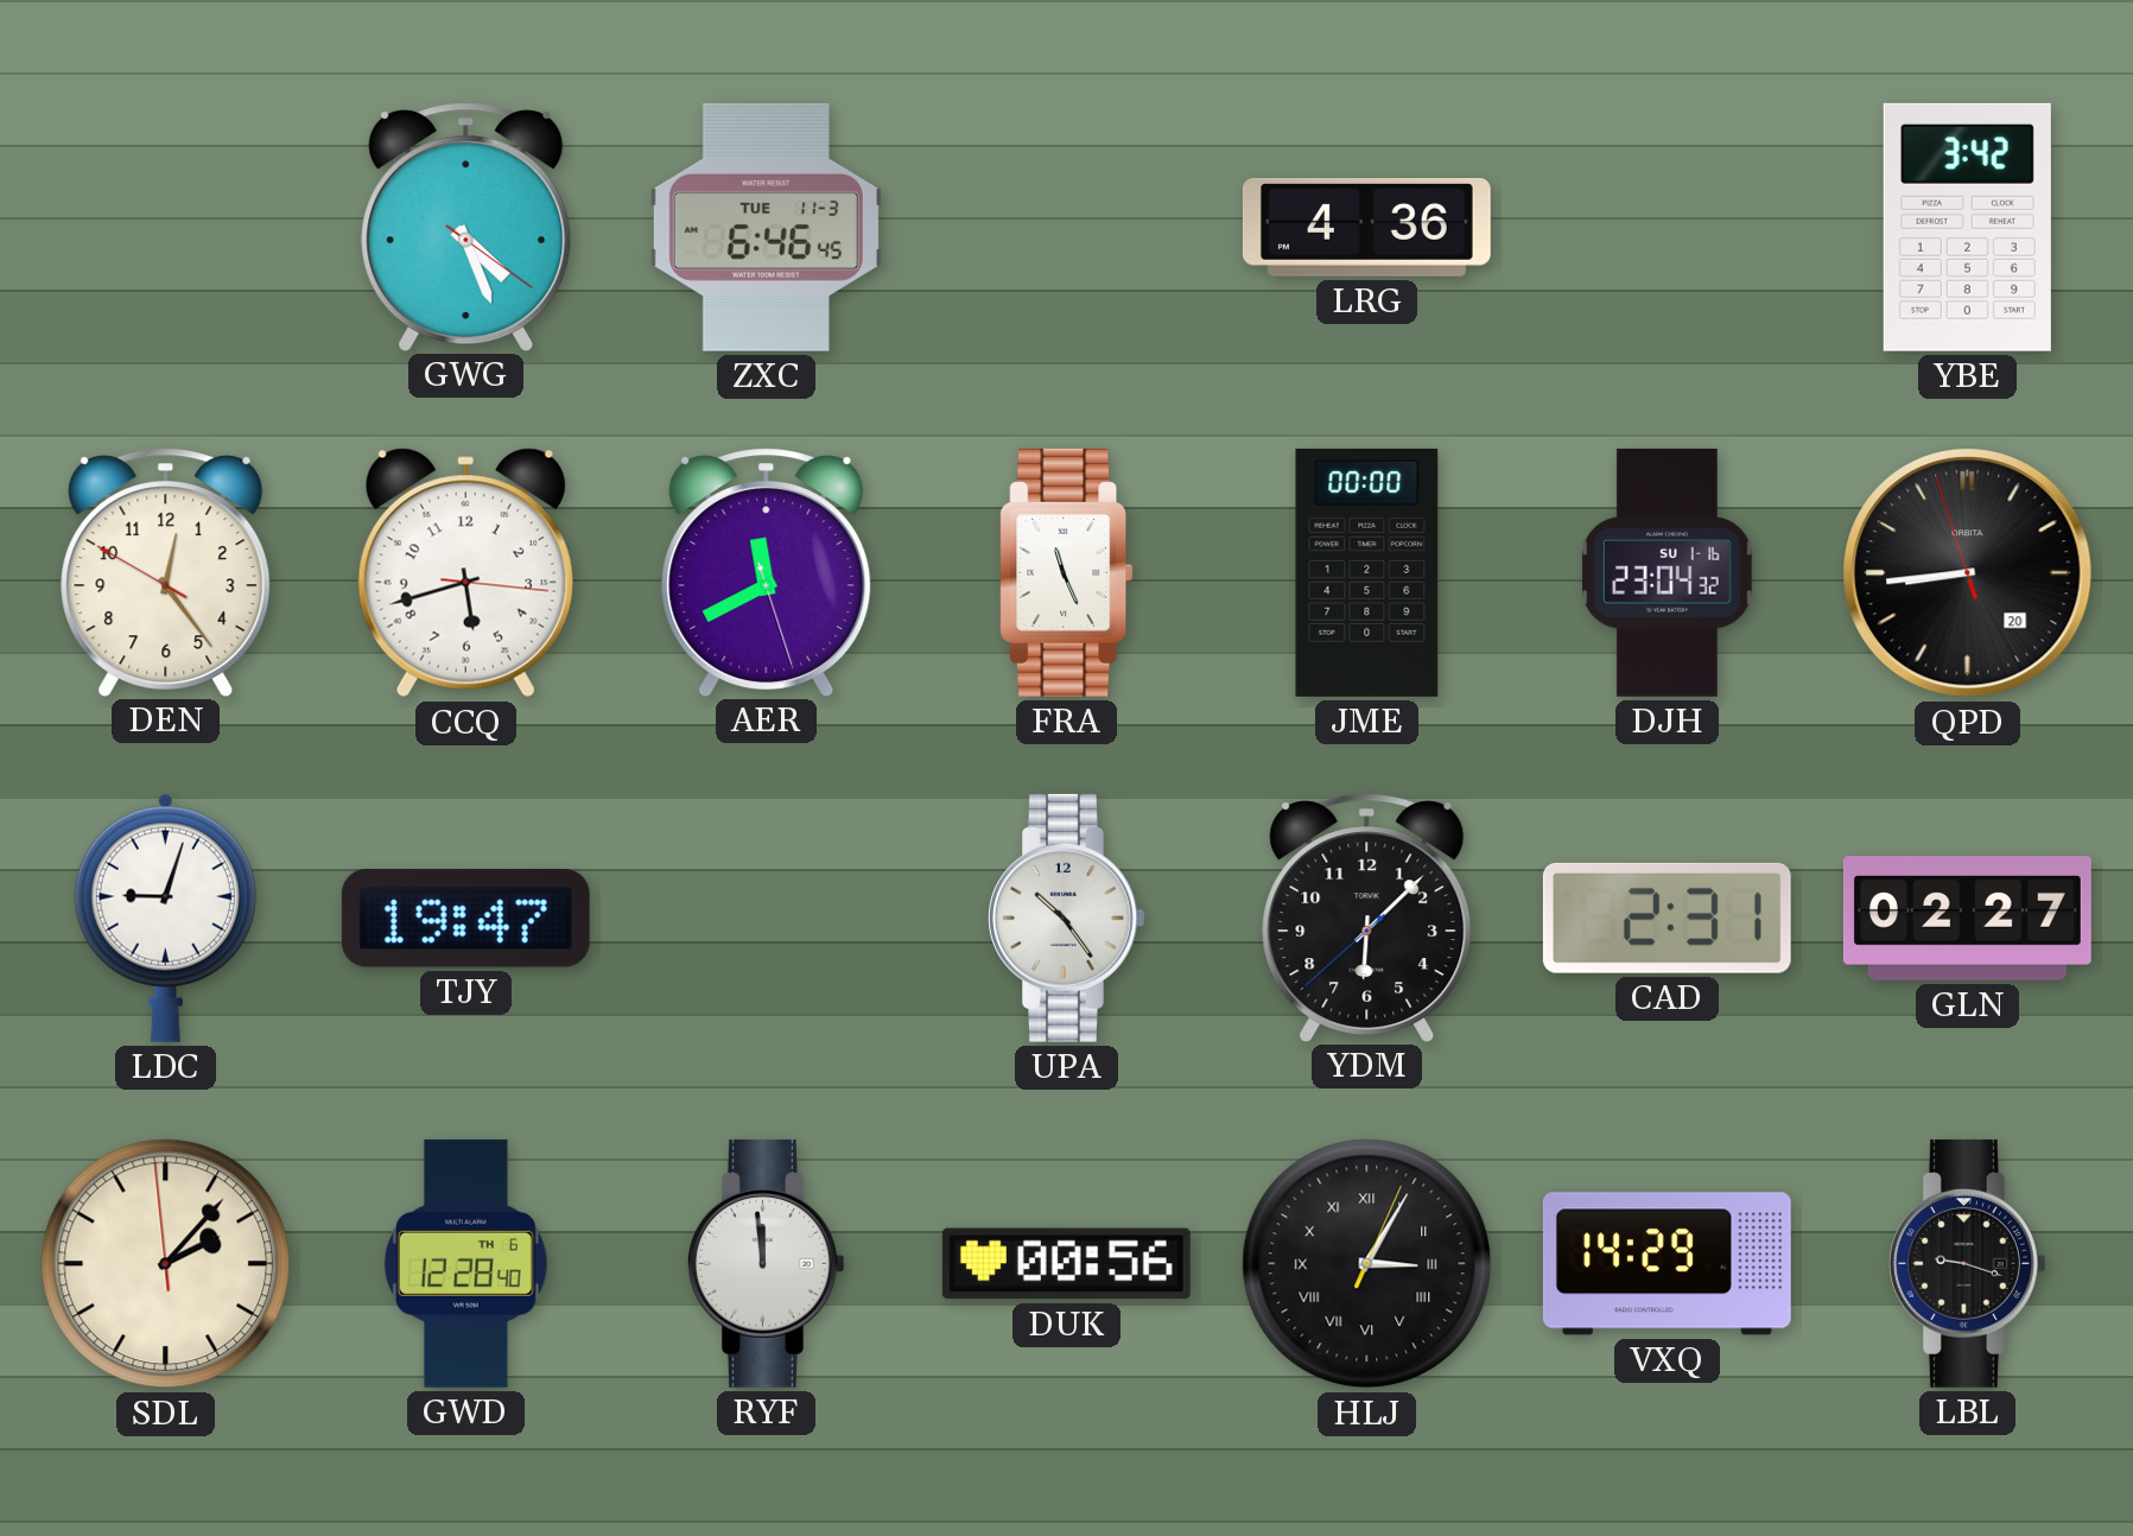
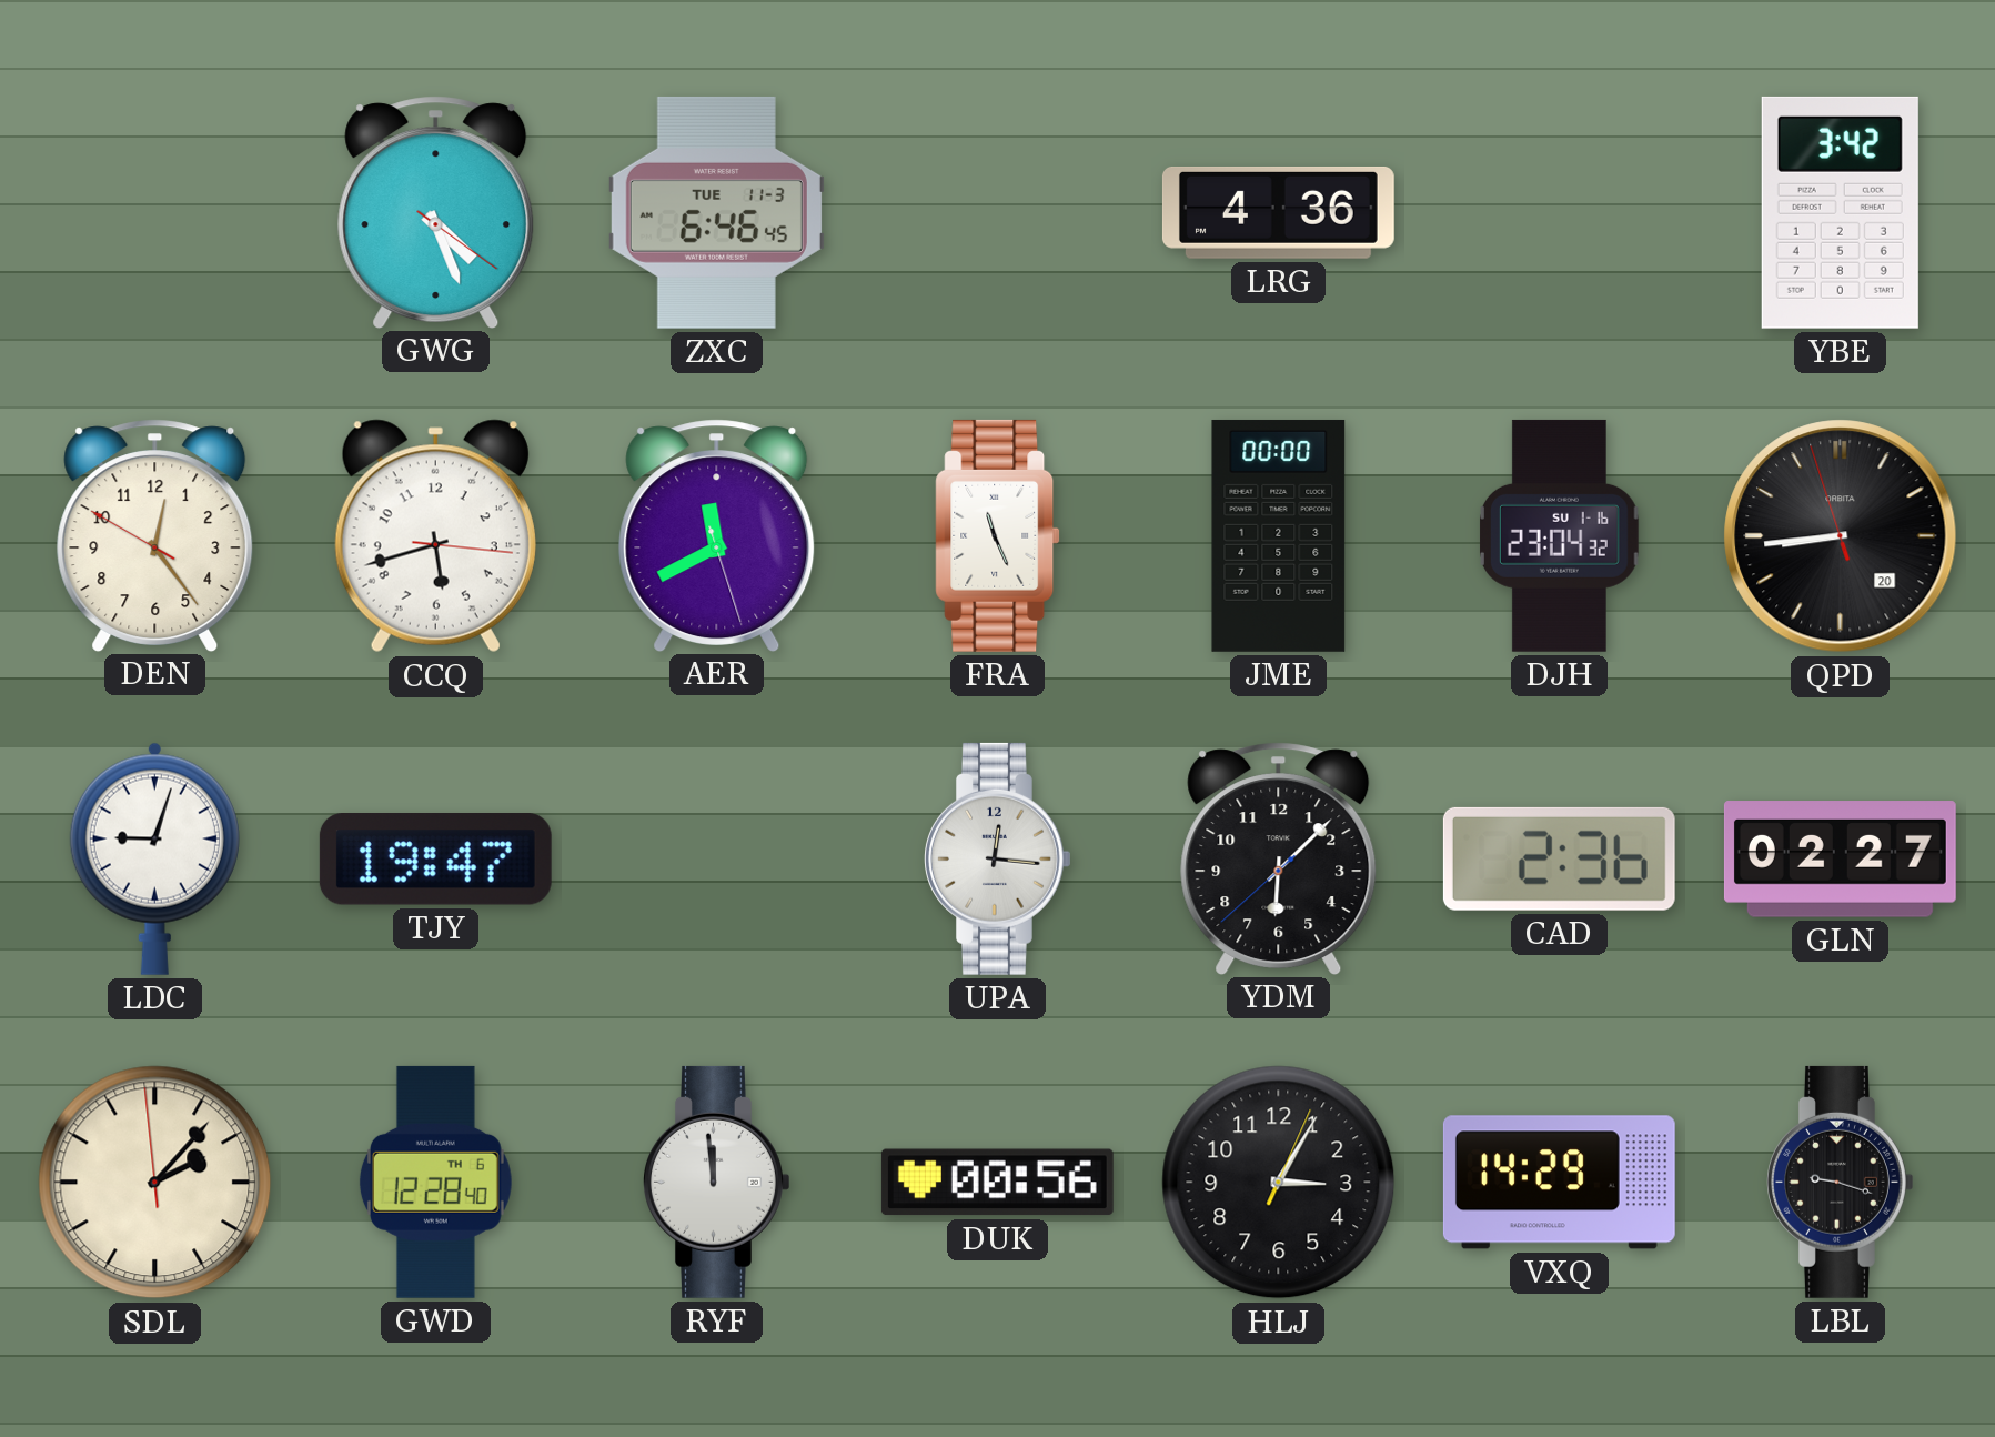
UPA: 10:24 -> 12:16
CAD: 2:31 -> 2:36
HLJ numerals: Roman -> Arabic
